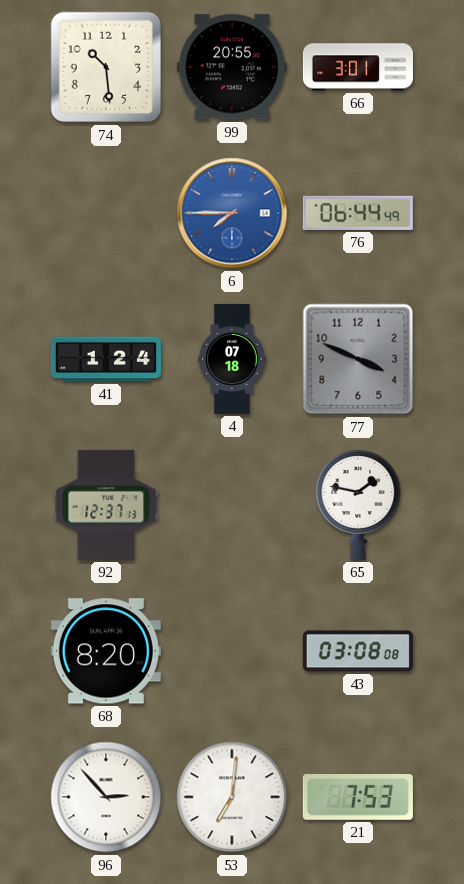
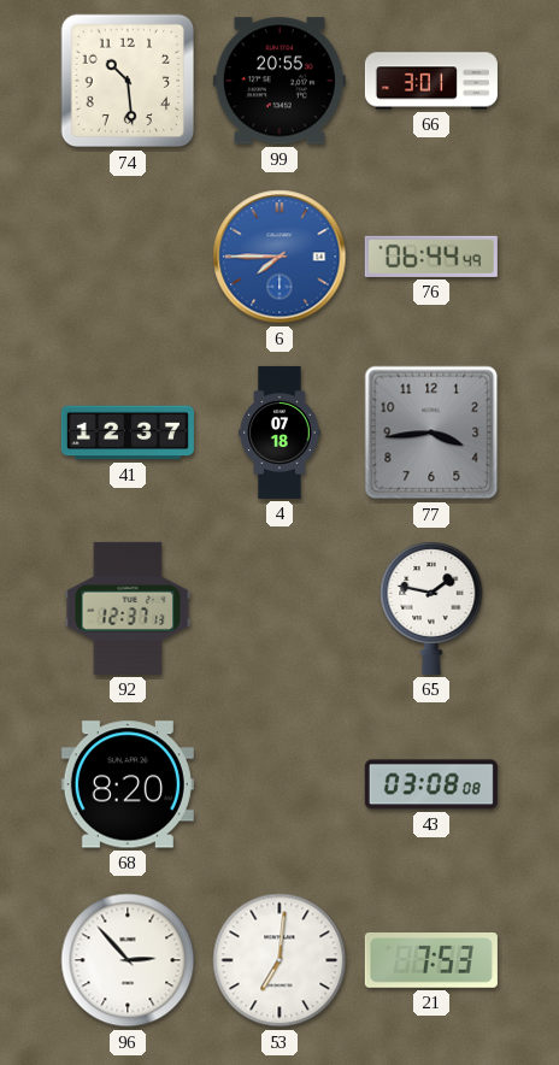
41: 1:24 -> 12:37
77: 3:49 -> 3:44
